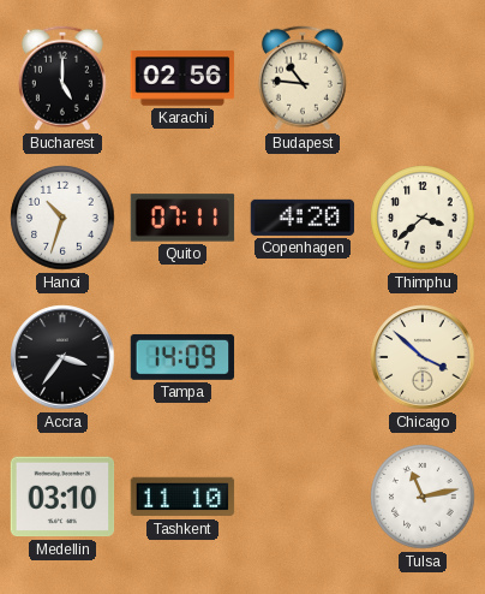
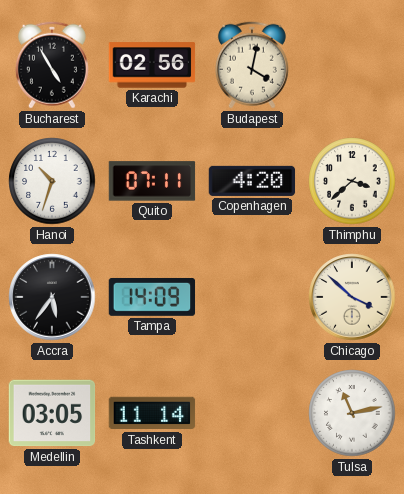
Bucharest: 5:00 -> 4:55
Budapest: 10:46 -> 4:02
Accra: 3:36 -> 5:36
Medellin: 03:10 -> 03:05
Tashkent: 11:10 -> 11:14
